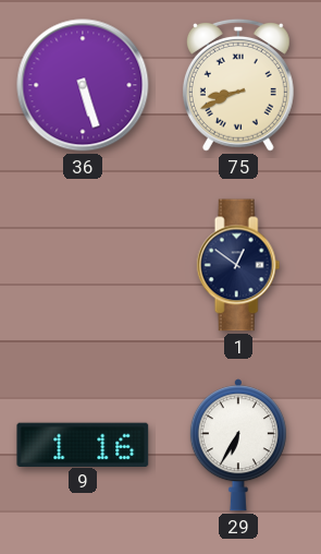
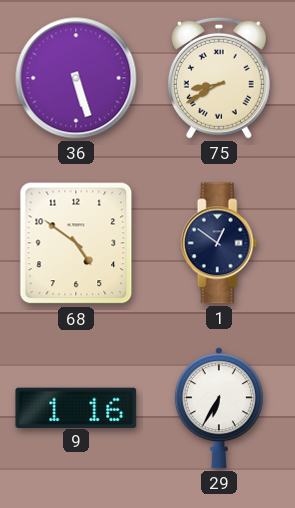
75: 8:41 -> 8:40
68: none -> 4:51
